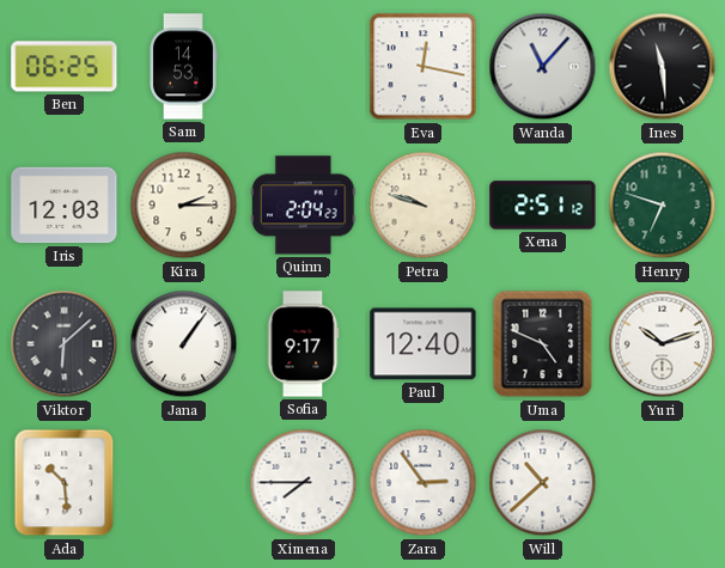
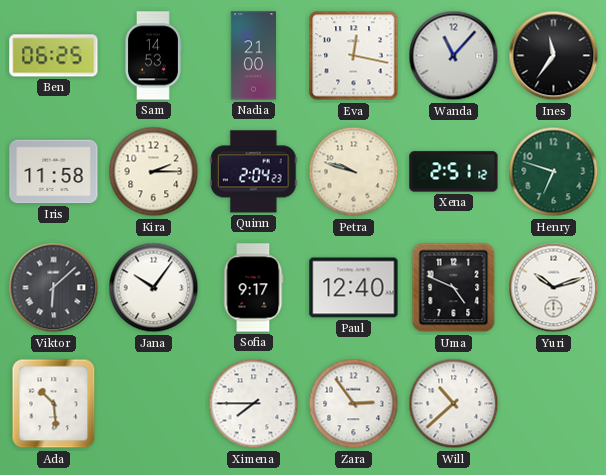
Nadia: none -> 21:00
Ines: 11:29 -> 11:36
Iris: 12:03 -> 11:58
Jana: 1:06 -> 10:06
